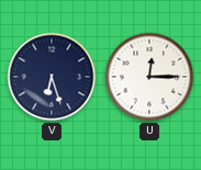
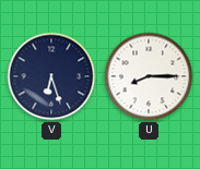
U: 12:15 -> 8:15
